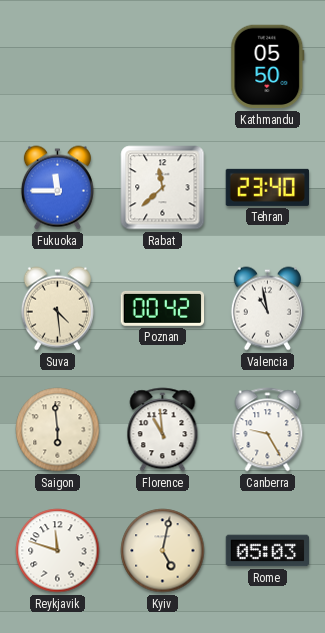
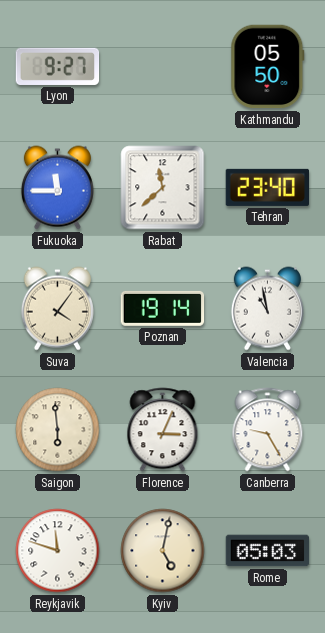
Lyon: none -> 9:27
Suva: 4:29 -> 4:06
Poznan: 00:42 -> 19:14
Florence: 10:59 -> 3:04
